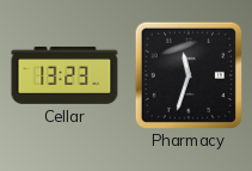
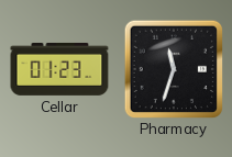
Cellar: 13:23 -> 01:23
